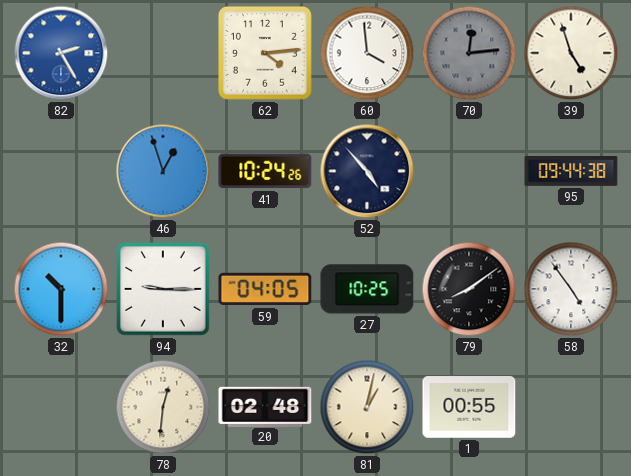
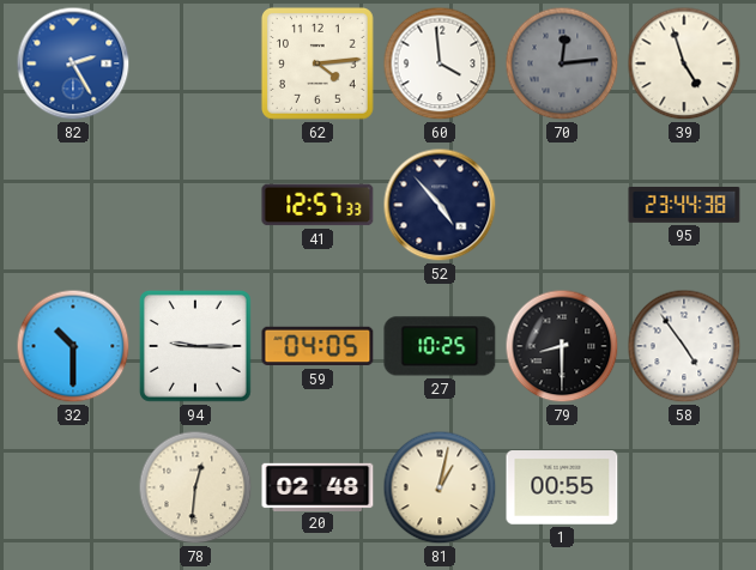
46: 12:57 -> none
41: 10:24 -> 12:57
95: 09:44 -> 23:44
79: 8:09 -> 8:30
